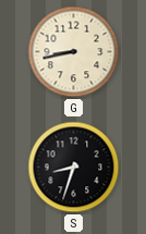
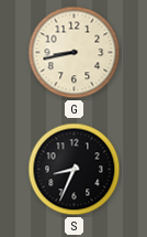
S: 8:33 -> 8:34
